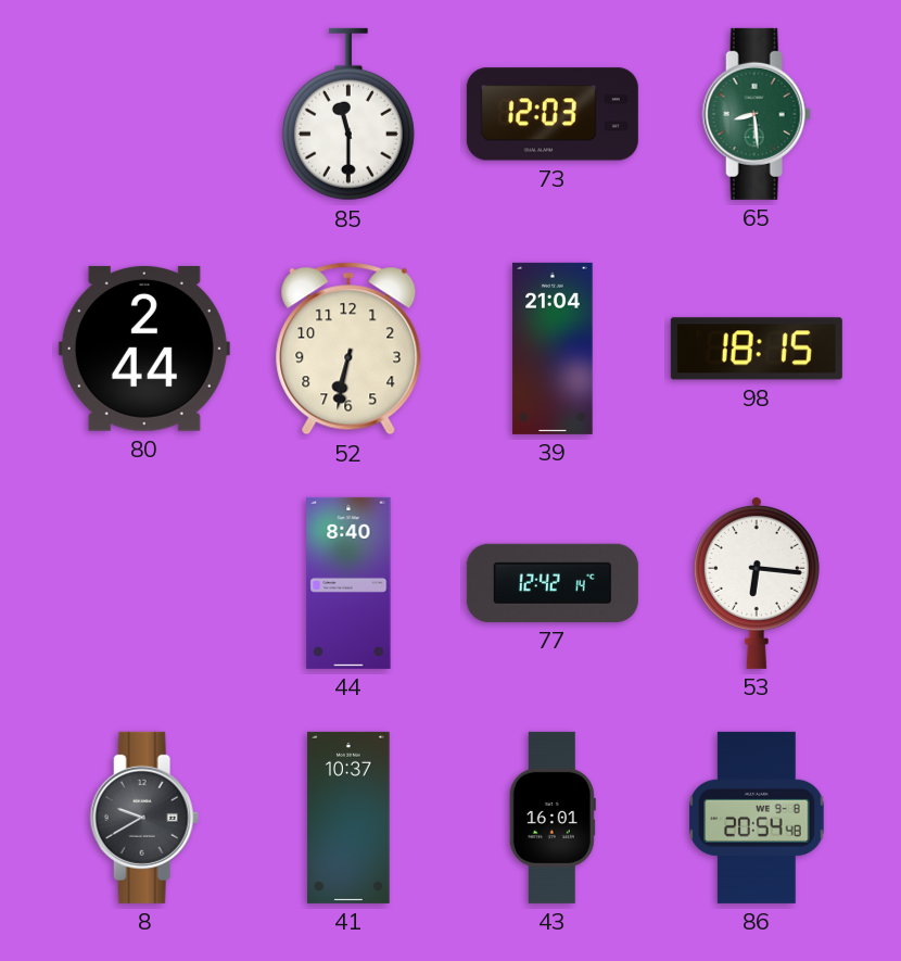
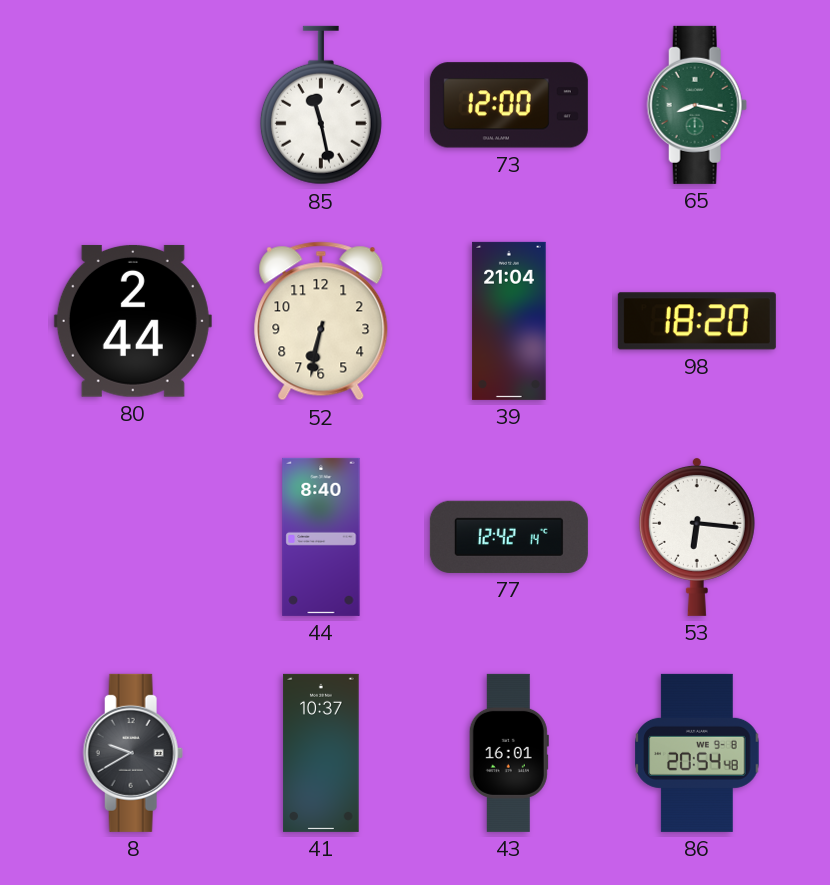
85: 11:30 -> 11:28
73: 12:03 -> 12:00
65: 8:29 -> 8:17
98: 18:15 -> 18:20
